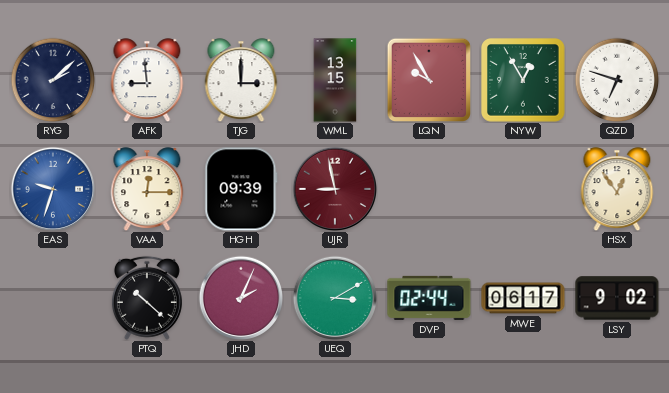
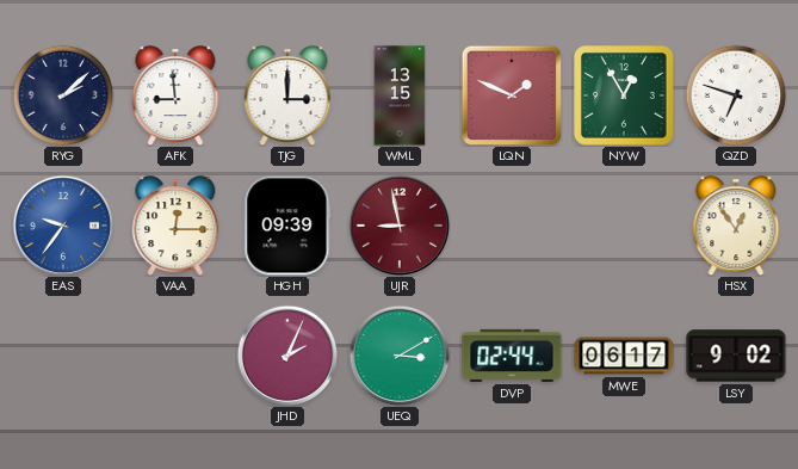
LQN: 9:55 -> 1:49
EAS: 9:33 -> 9:36
PTQ: 10:22 -> none
